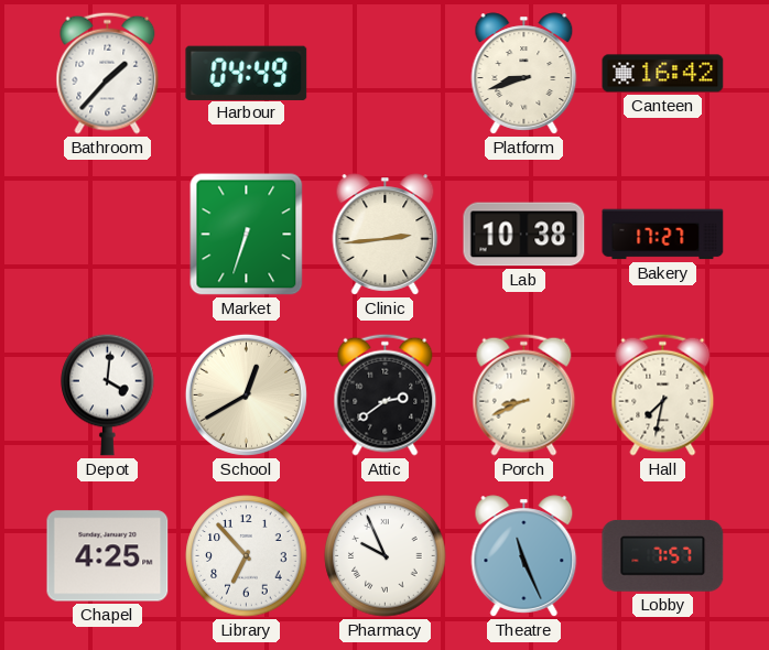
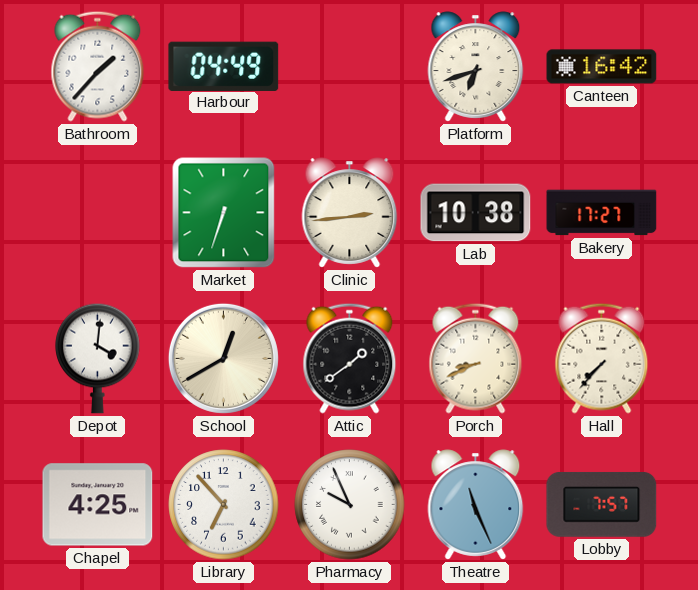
Platform: 8:42 -> 6:42
Attic: 2:39 -> 1:39
Hall: 7:32 -> 7:37
